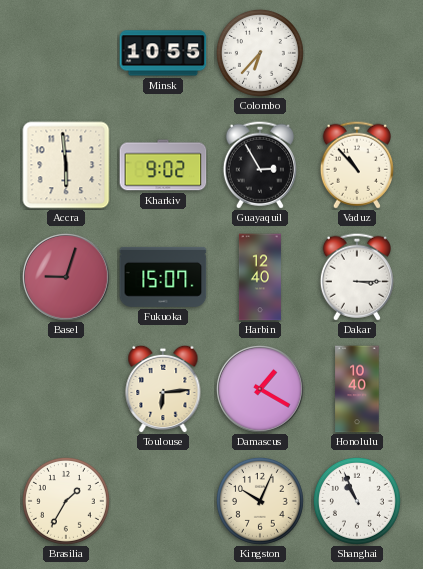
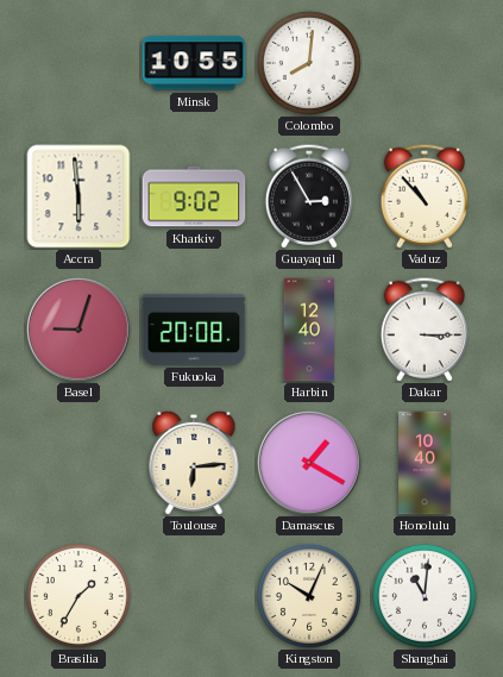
Colombo: 6:37 -> 8:01
Fukuoka: 15:07 -> 20:08
Shanghai: 10:56 -> 11:01
